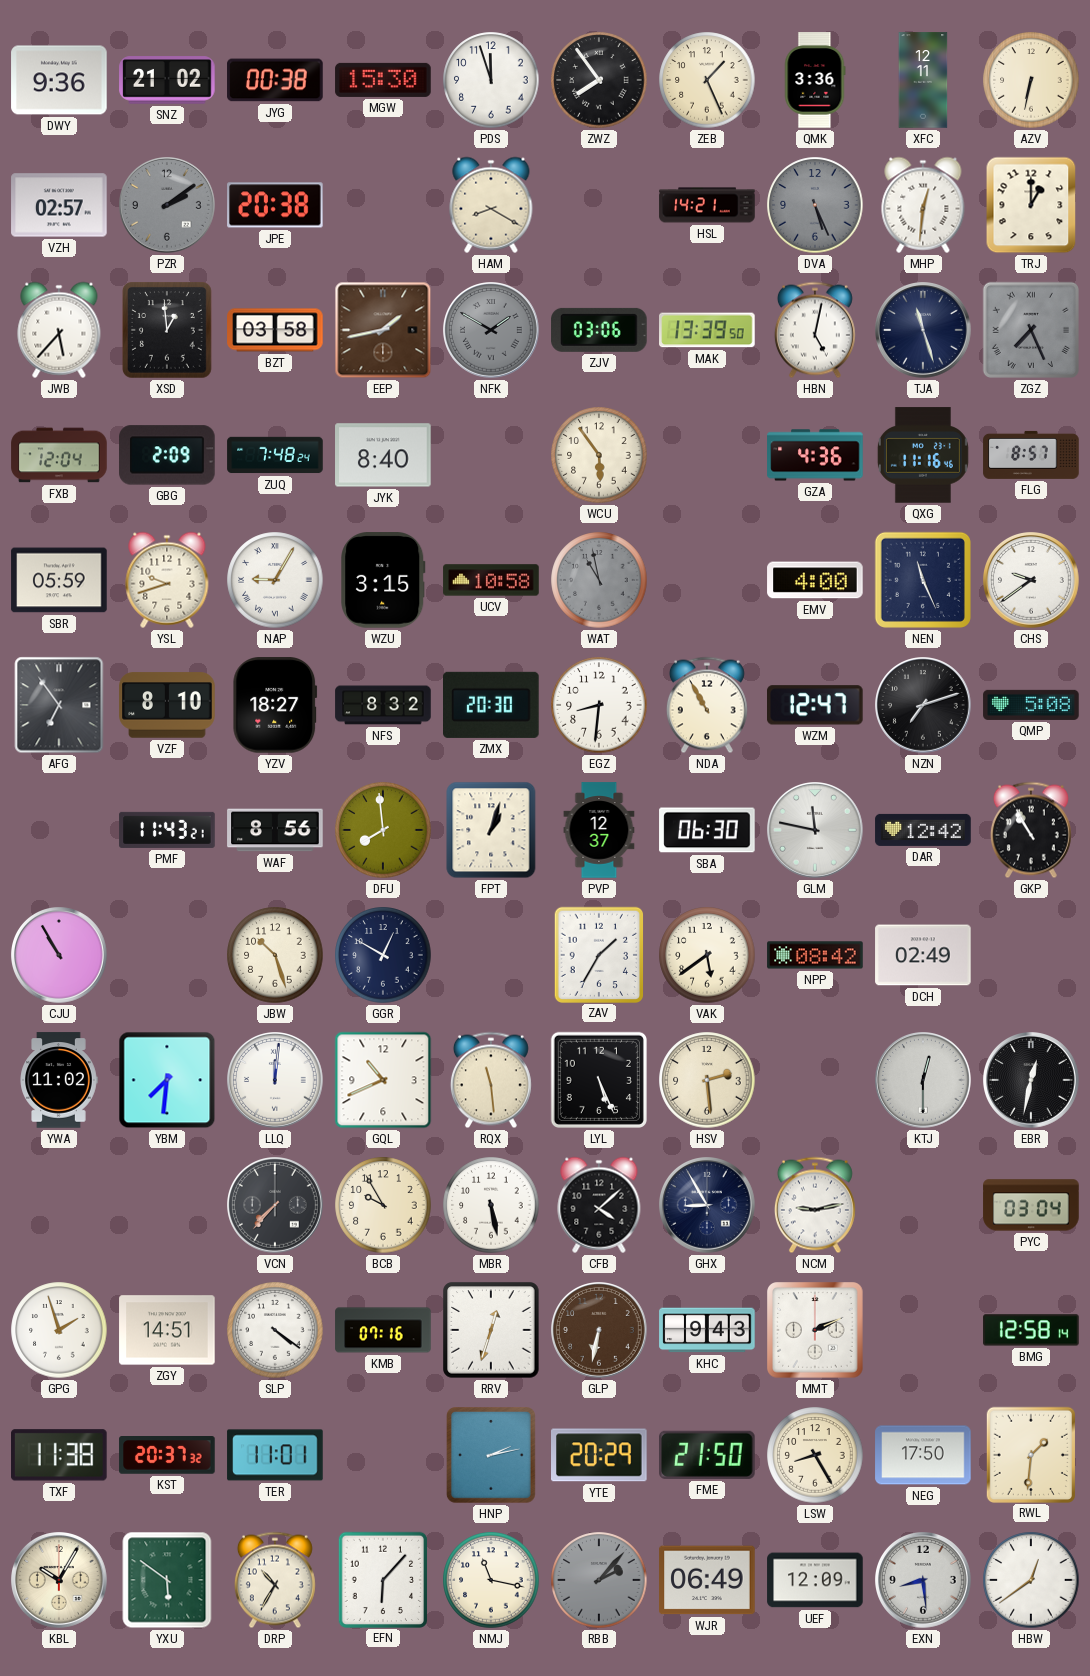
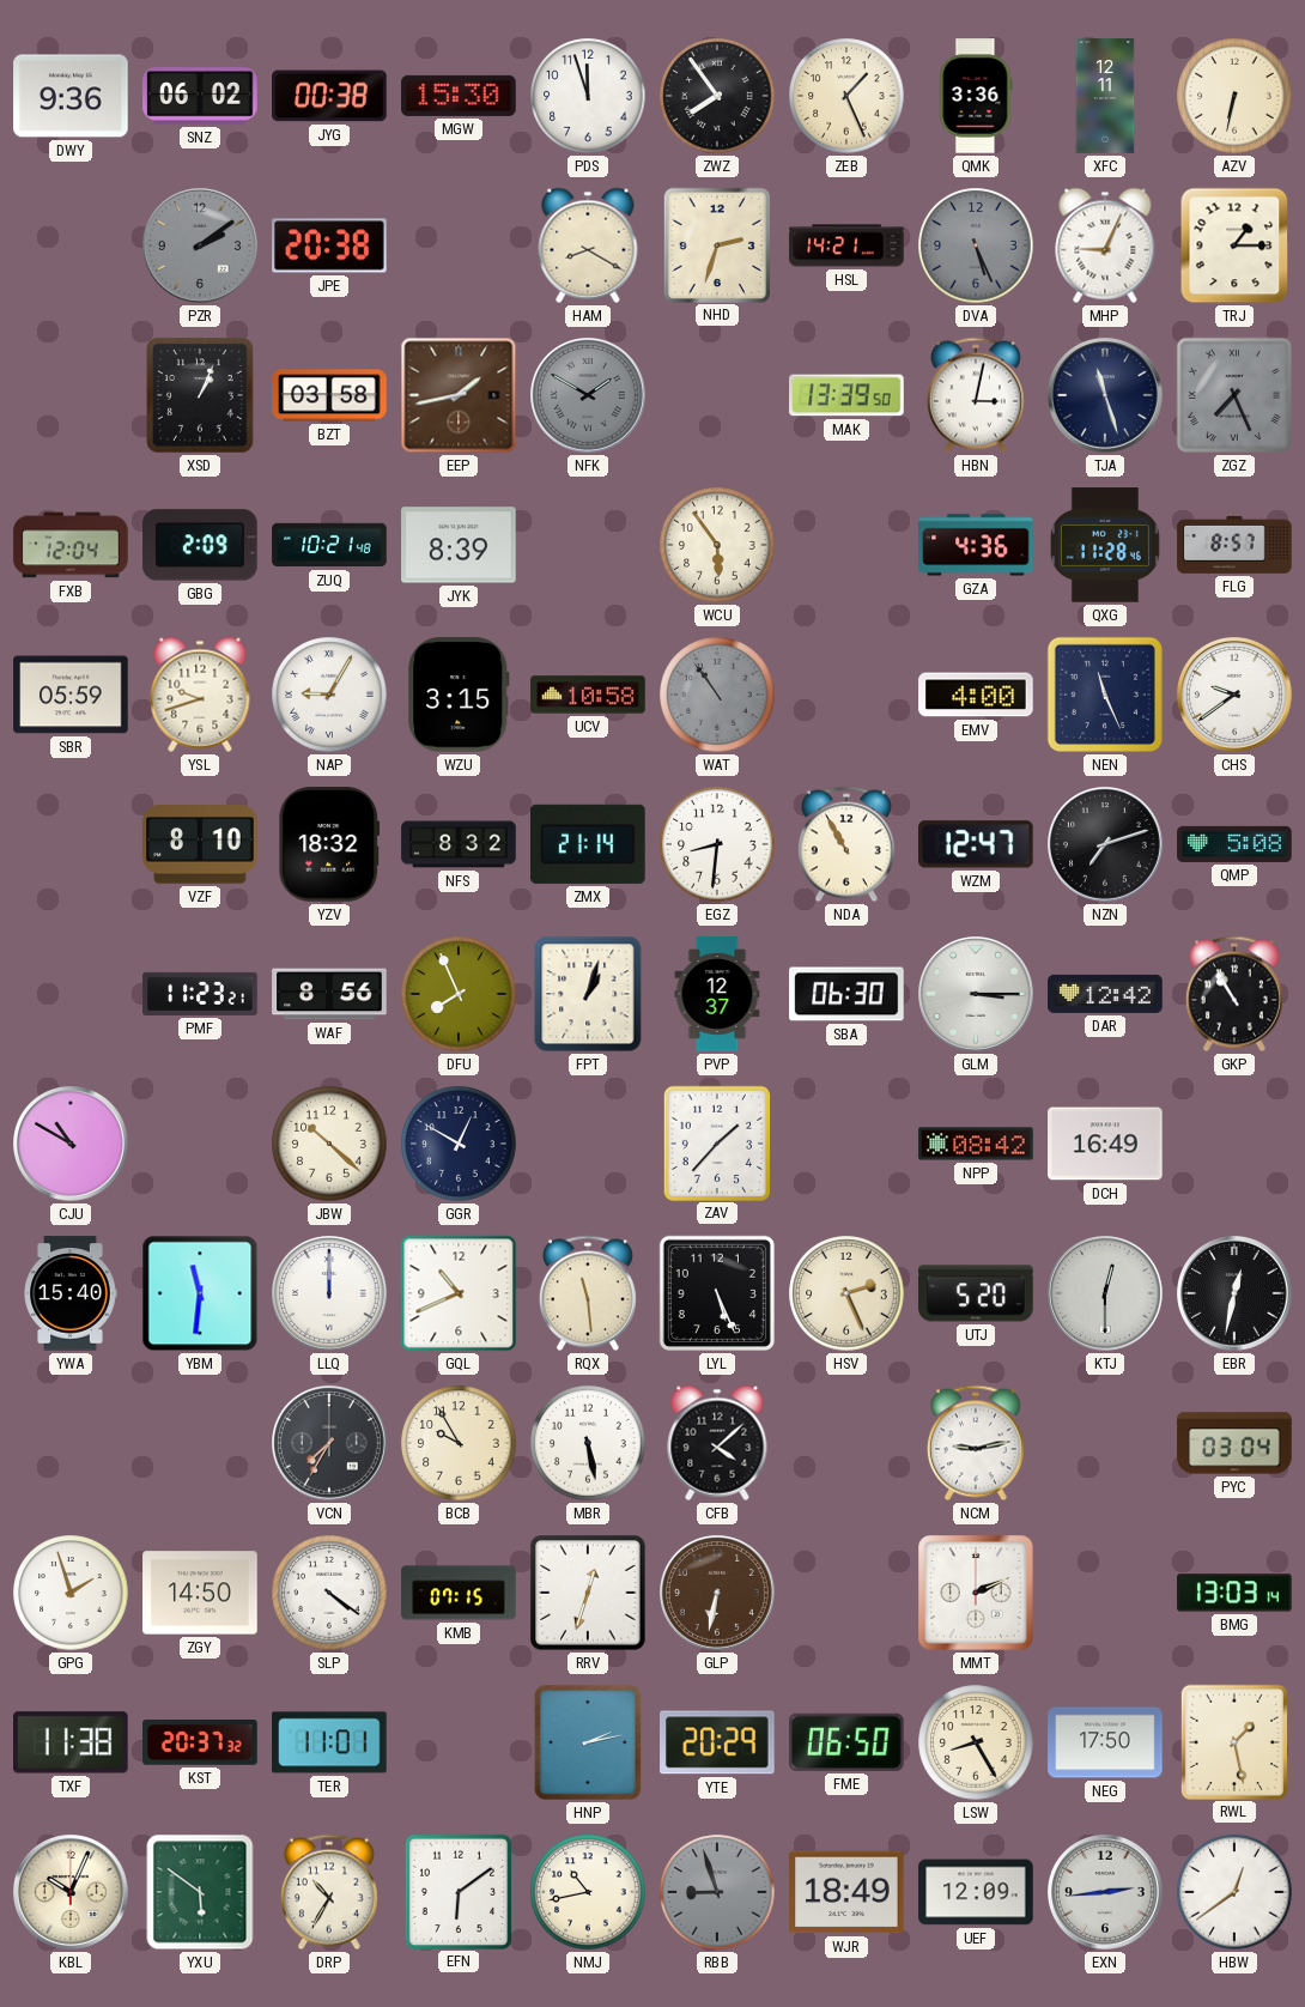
SNZ: 21:02 -> 06:02
VZH: 02:57 -> none
NHD: none -> 2:33
MHP: 12:31 -> 9:04
TRJ: 1:00 -> 1:15
JWB: 5:37 -> none
XSD: 12:59 -> 1:04
ZJV: 03:06 -> none
HBN: 5:02 -> 3:02
ZUQ: 7:48 -> 10:21
JYK: 8:40 -> 8:39
QXG: 11:16 -> 11:28
WAT: 10:58 -> 10:54
AFG: 6:54 -> none
YZV: 18:27 -> 18:32
ZMX: 20:30 -> 21:14
PMF: 11:43 -> 11:23
DFU: 7:59 -> 7:56
GLM: 11:47 -> 3:15
CJU: 10:55 -> 10:50
JBW: 10:27 -> 10:22
ZAV: 1:35 -> 1:37
VAK: 5:39 -> none
DCH: 02:49 -> 16:49
YWA: 11:02 -> 15:40
YBM: 7:31 -> 11:31
LLQ: 12:01 -> 12:00
HSV: 2:29 -> 2:26
UTJ: none -> 5:20
VCN: 7:37 -> 7:35
GHX: 8:55 -> none
ZGY: 14:51 -> 14:50
KMB: 07:16 -> 07:15
KHC: 9:43 -> none
BMG: 12:58 -> 13:03
FME: 21:50 -> 06:50
RWL: 1:31 -> 1:28
KBL: 10:05 -> 10:04
EFN: 6:07 -> 6:09
NMJ: 11:17 -> 10:43
RBB: 2:07 -> 8:57
WJR: 06:49 -> 18:49
EXN: 8:29 -> 2:44
